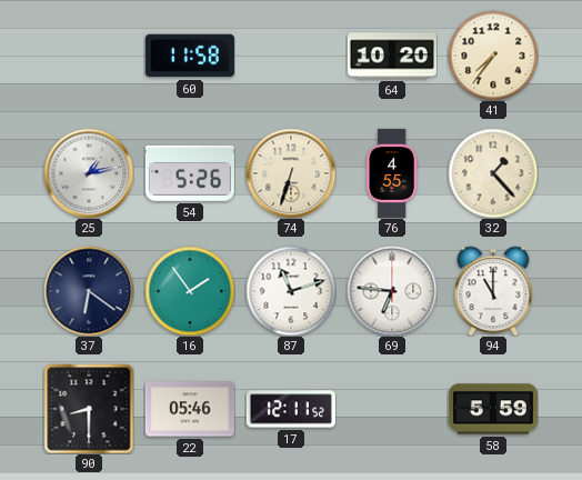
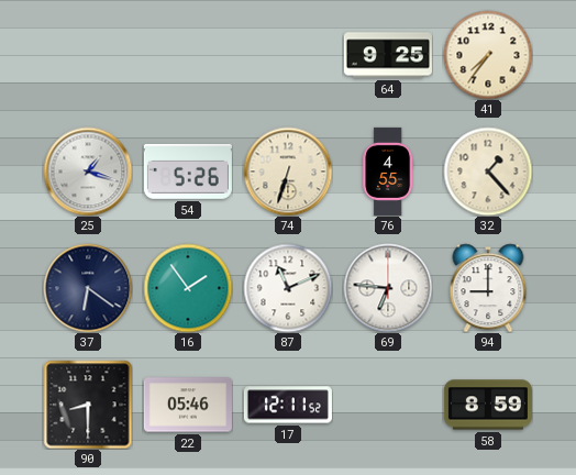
60: 11:58 -> none
64: 10:20 -> 9:25
25: 1:13 -> 1:18
87: 11:12 -> 11:11
94: 11:00 -> 9:00
58: 5:59 -> 8:59
